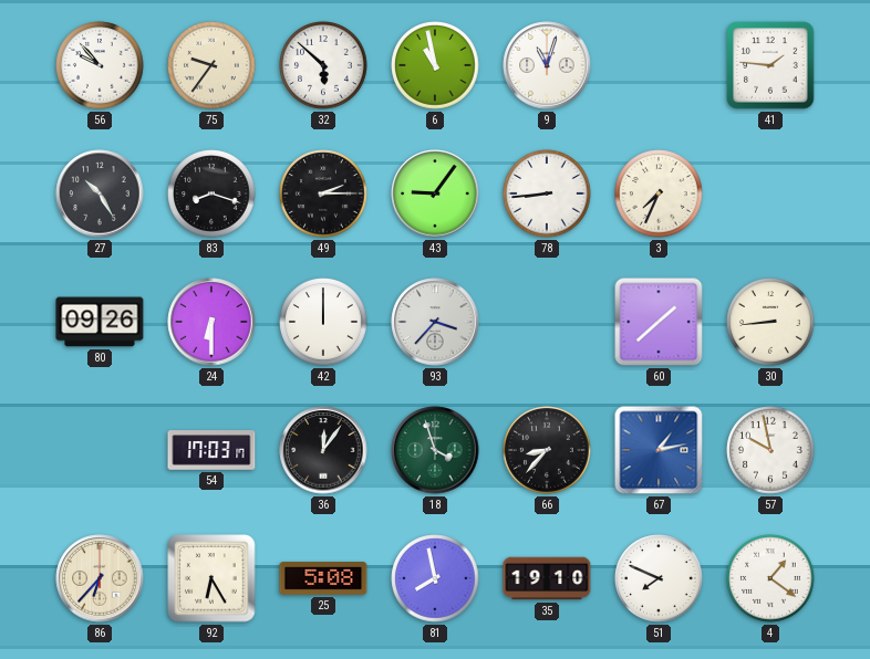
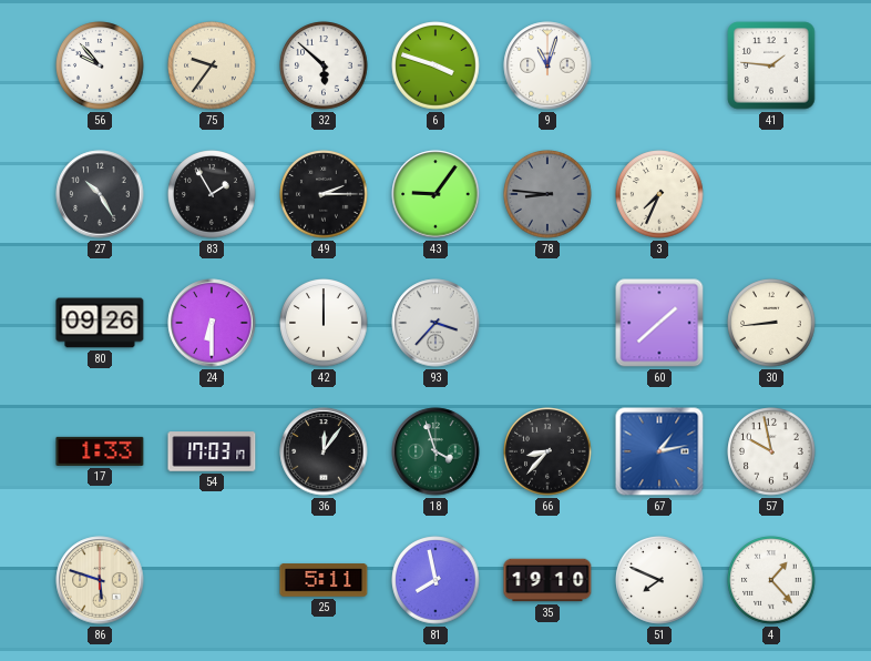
6: 10:58 -> 3:48
83: 8:18 -> 1:55
78: 8:44 -> 8:46
78 dial: white -> grey
17: none -> 1:33
86: 6:37 -> 5:48
92: 6:25 -> none
25: 5:08 -> 5:11
4: 1:21 -> 1:23
